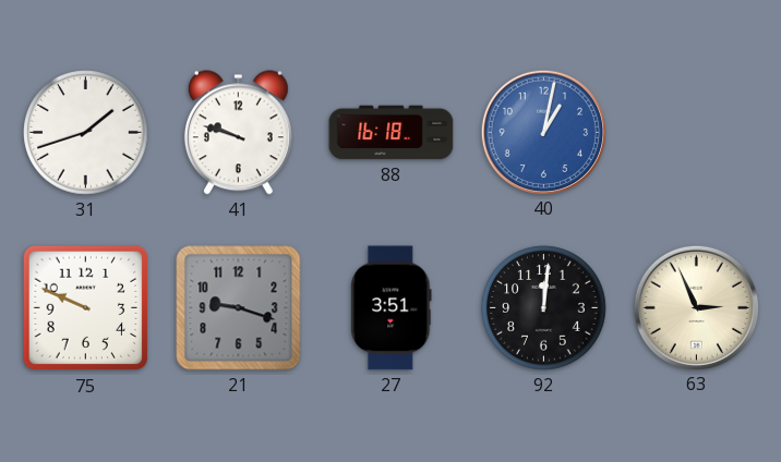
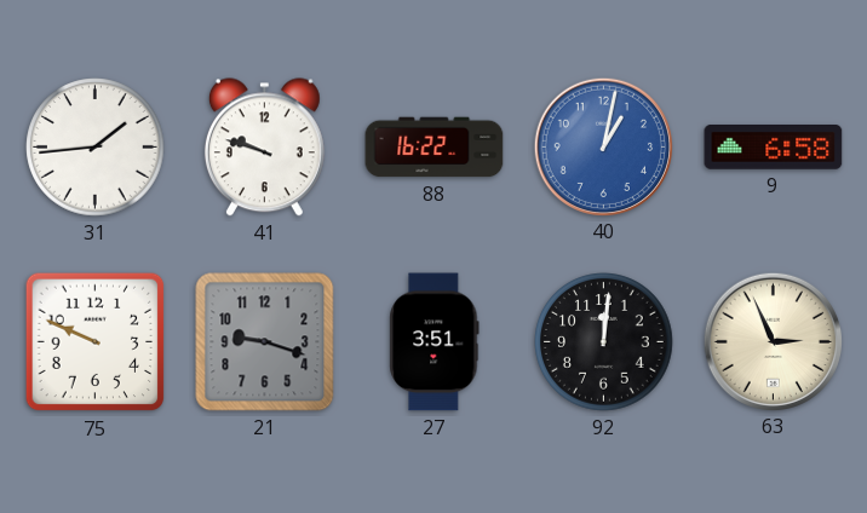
31: 1:42 -> 1:44
88: 16:18 -> 16:22
9: none -> 6:58
